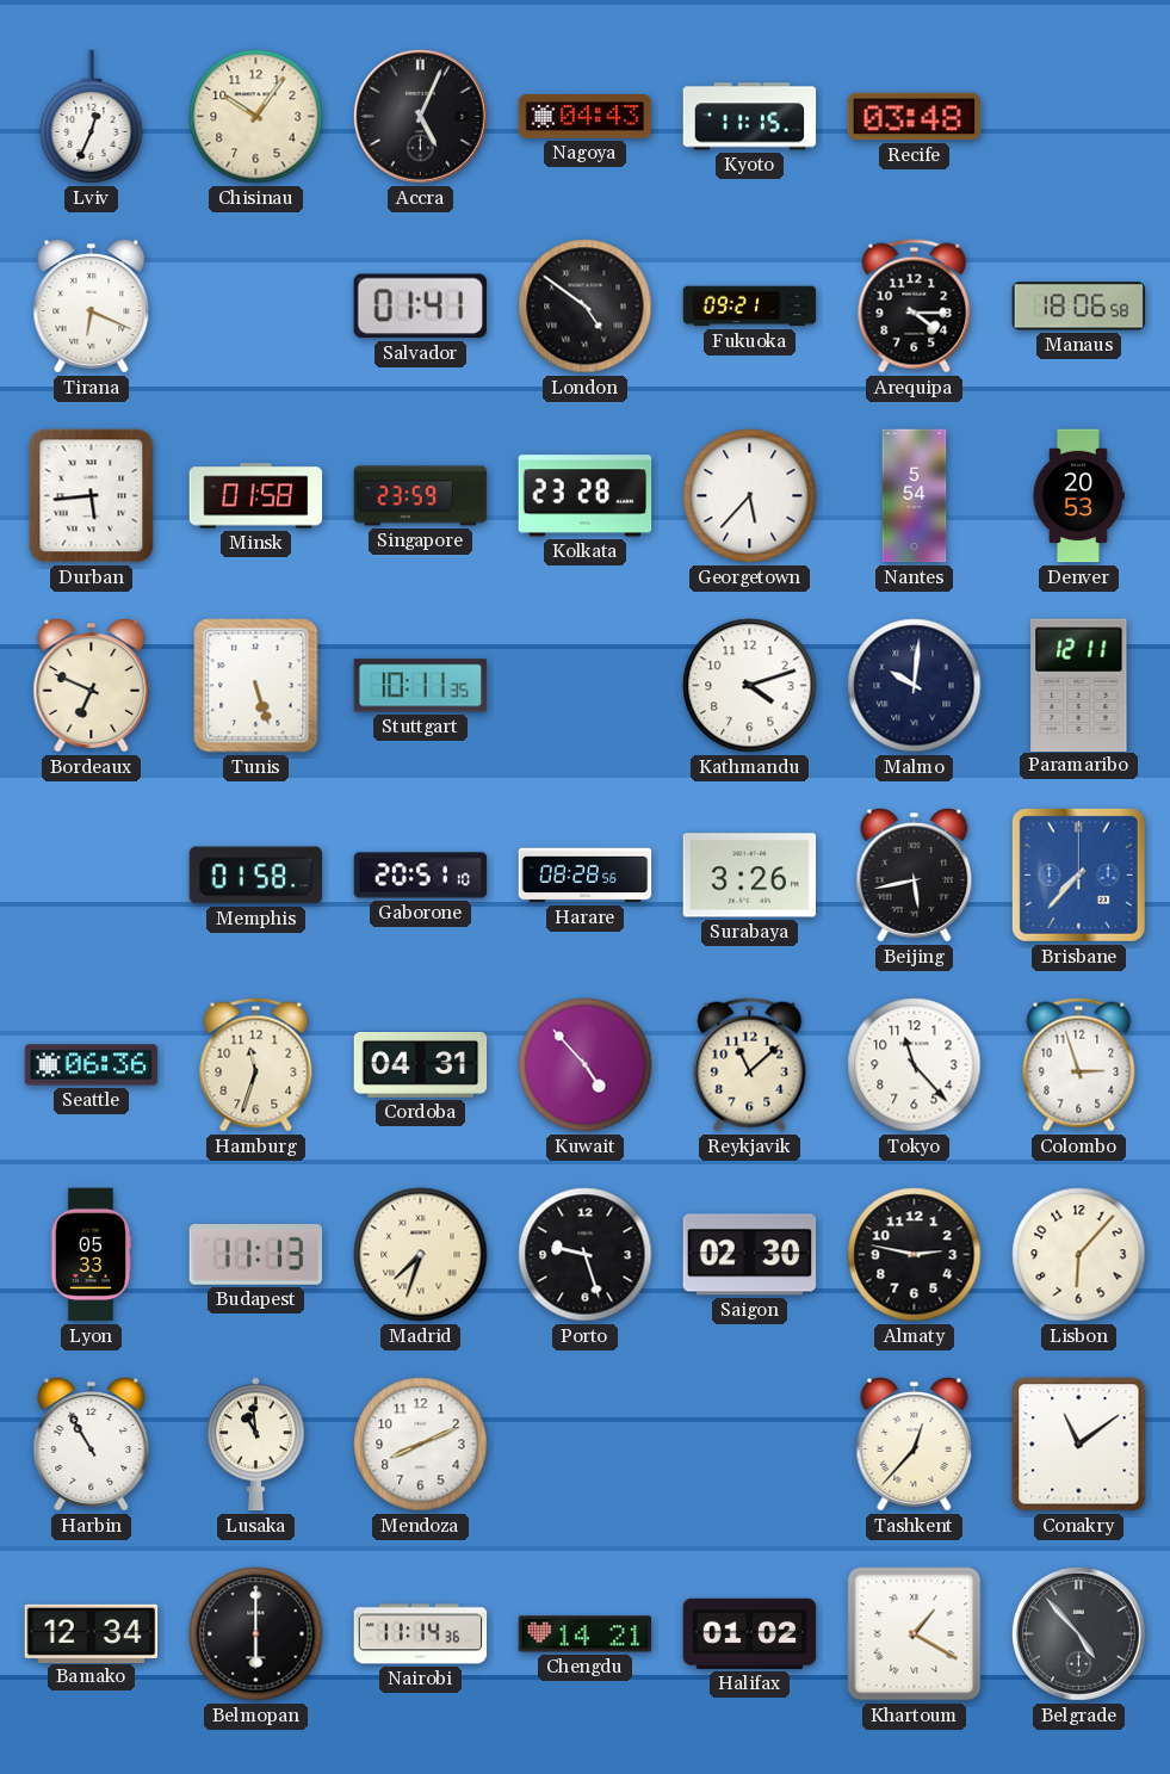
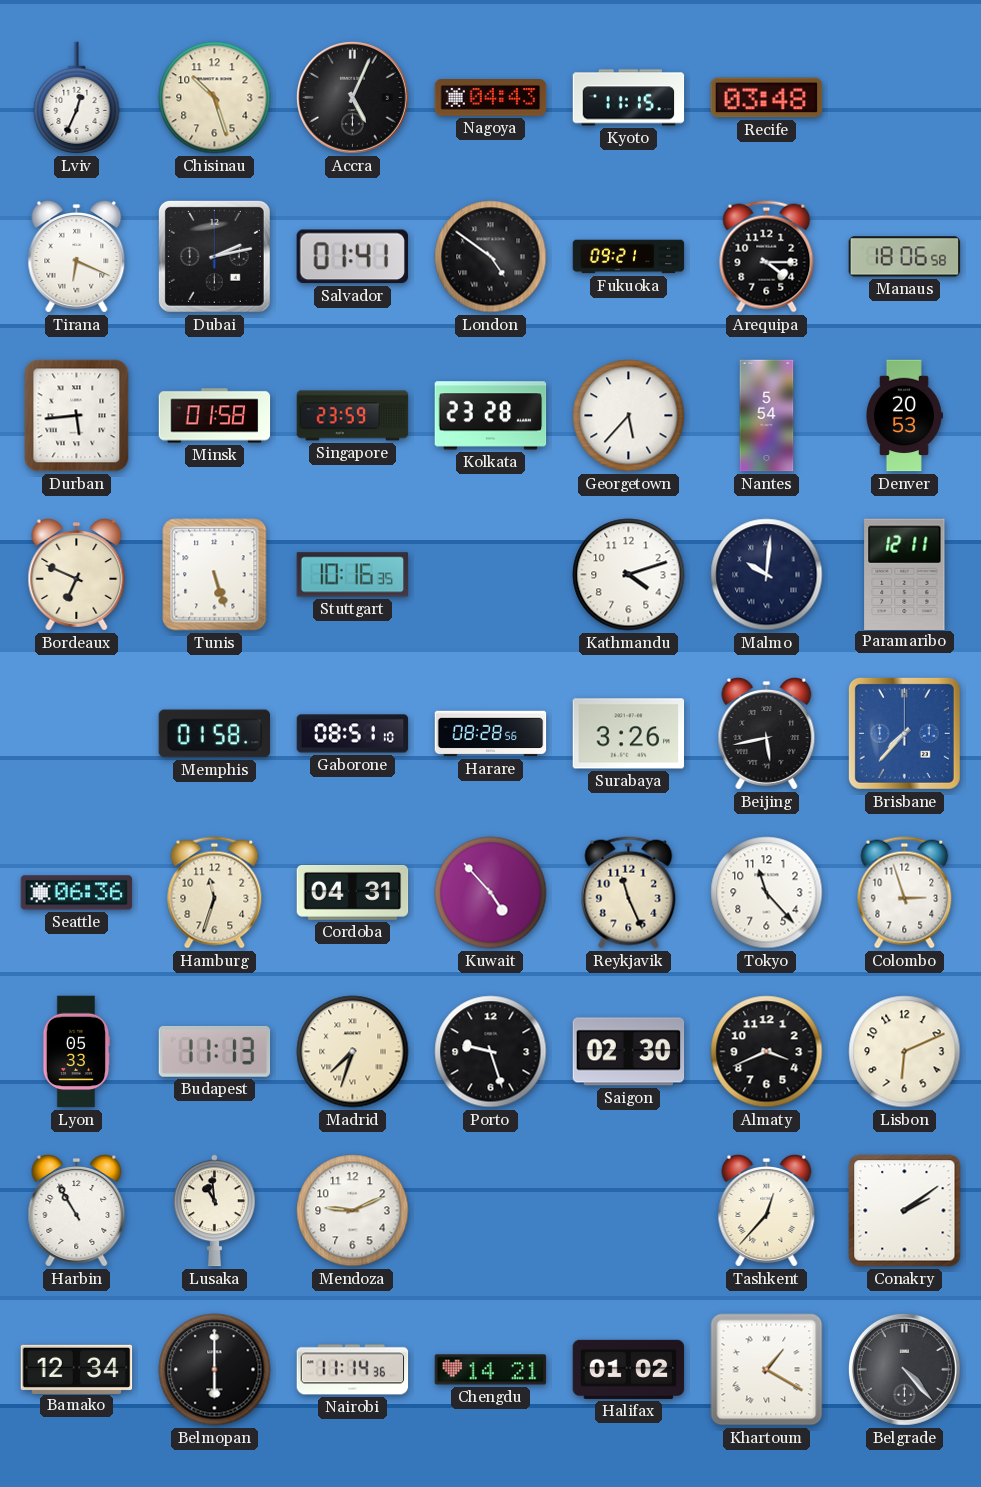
Chisinau: 10:06 -> 10:27
Dubai: none -> 2:13
Stuttgart: 10:11 -> 10:16
Gaborone: 20:51 -> 08:51
Reykjavik: 11:08 -> 11:26
Almaty: 2:47 -> 3:41
Lisbon: 6:07 -> 6:11
Mendoza: 8:11 -> 9:11
Conakry: 11:09 -> 2:09
Belgrade: 4:53 -> 4:23
